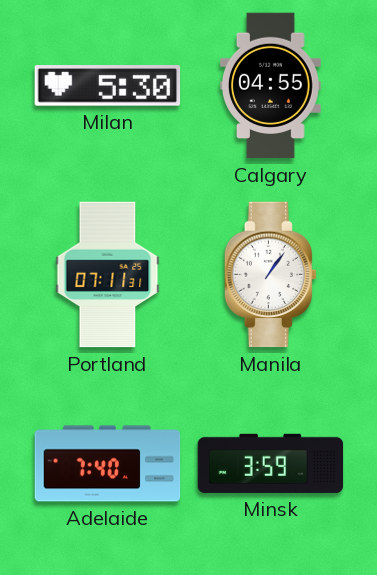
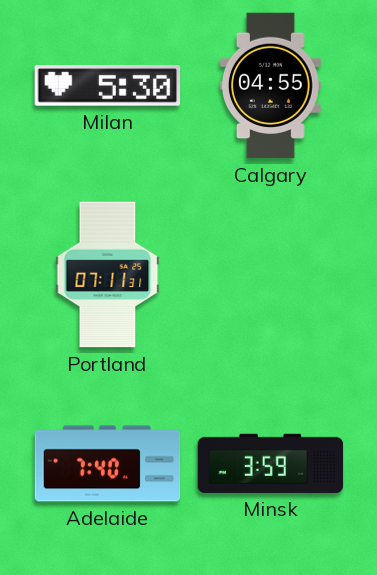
Manila: 1:06 -> none
